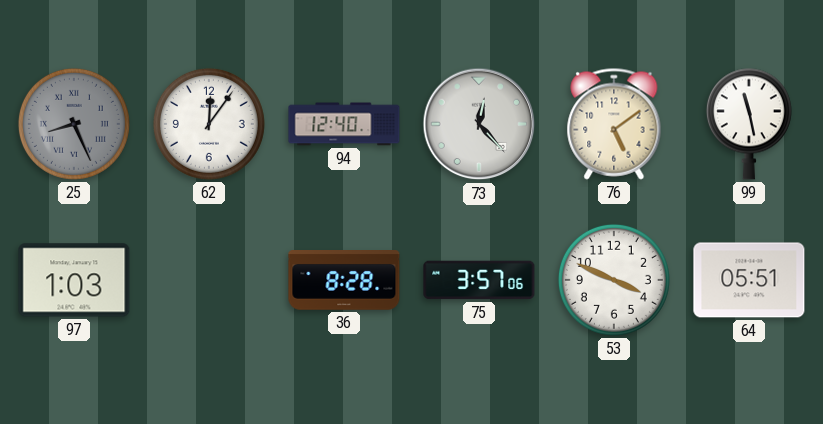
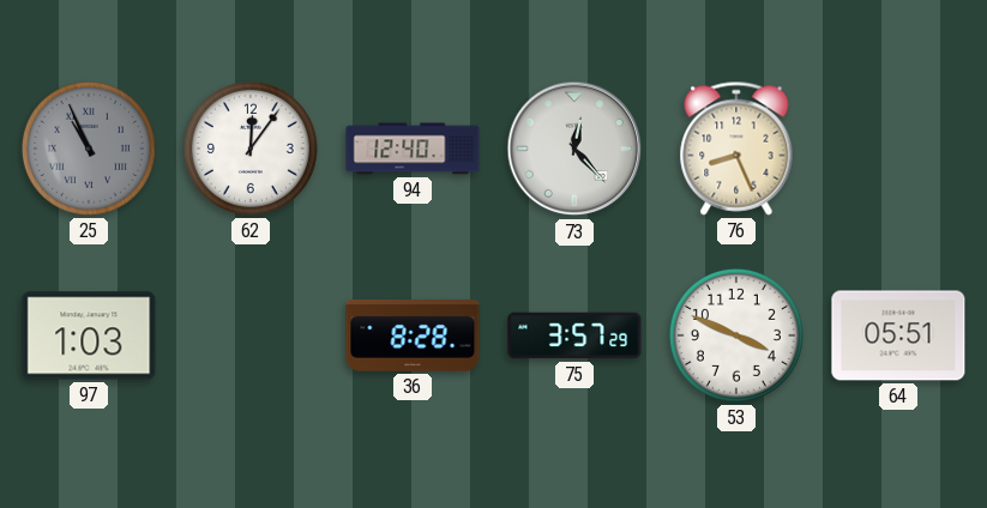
25: 8:26 -> 10:56
76: 5:09 -> 8:26
99: 11:28 -> none
75: 3:57:06 -> 3:57:29
